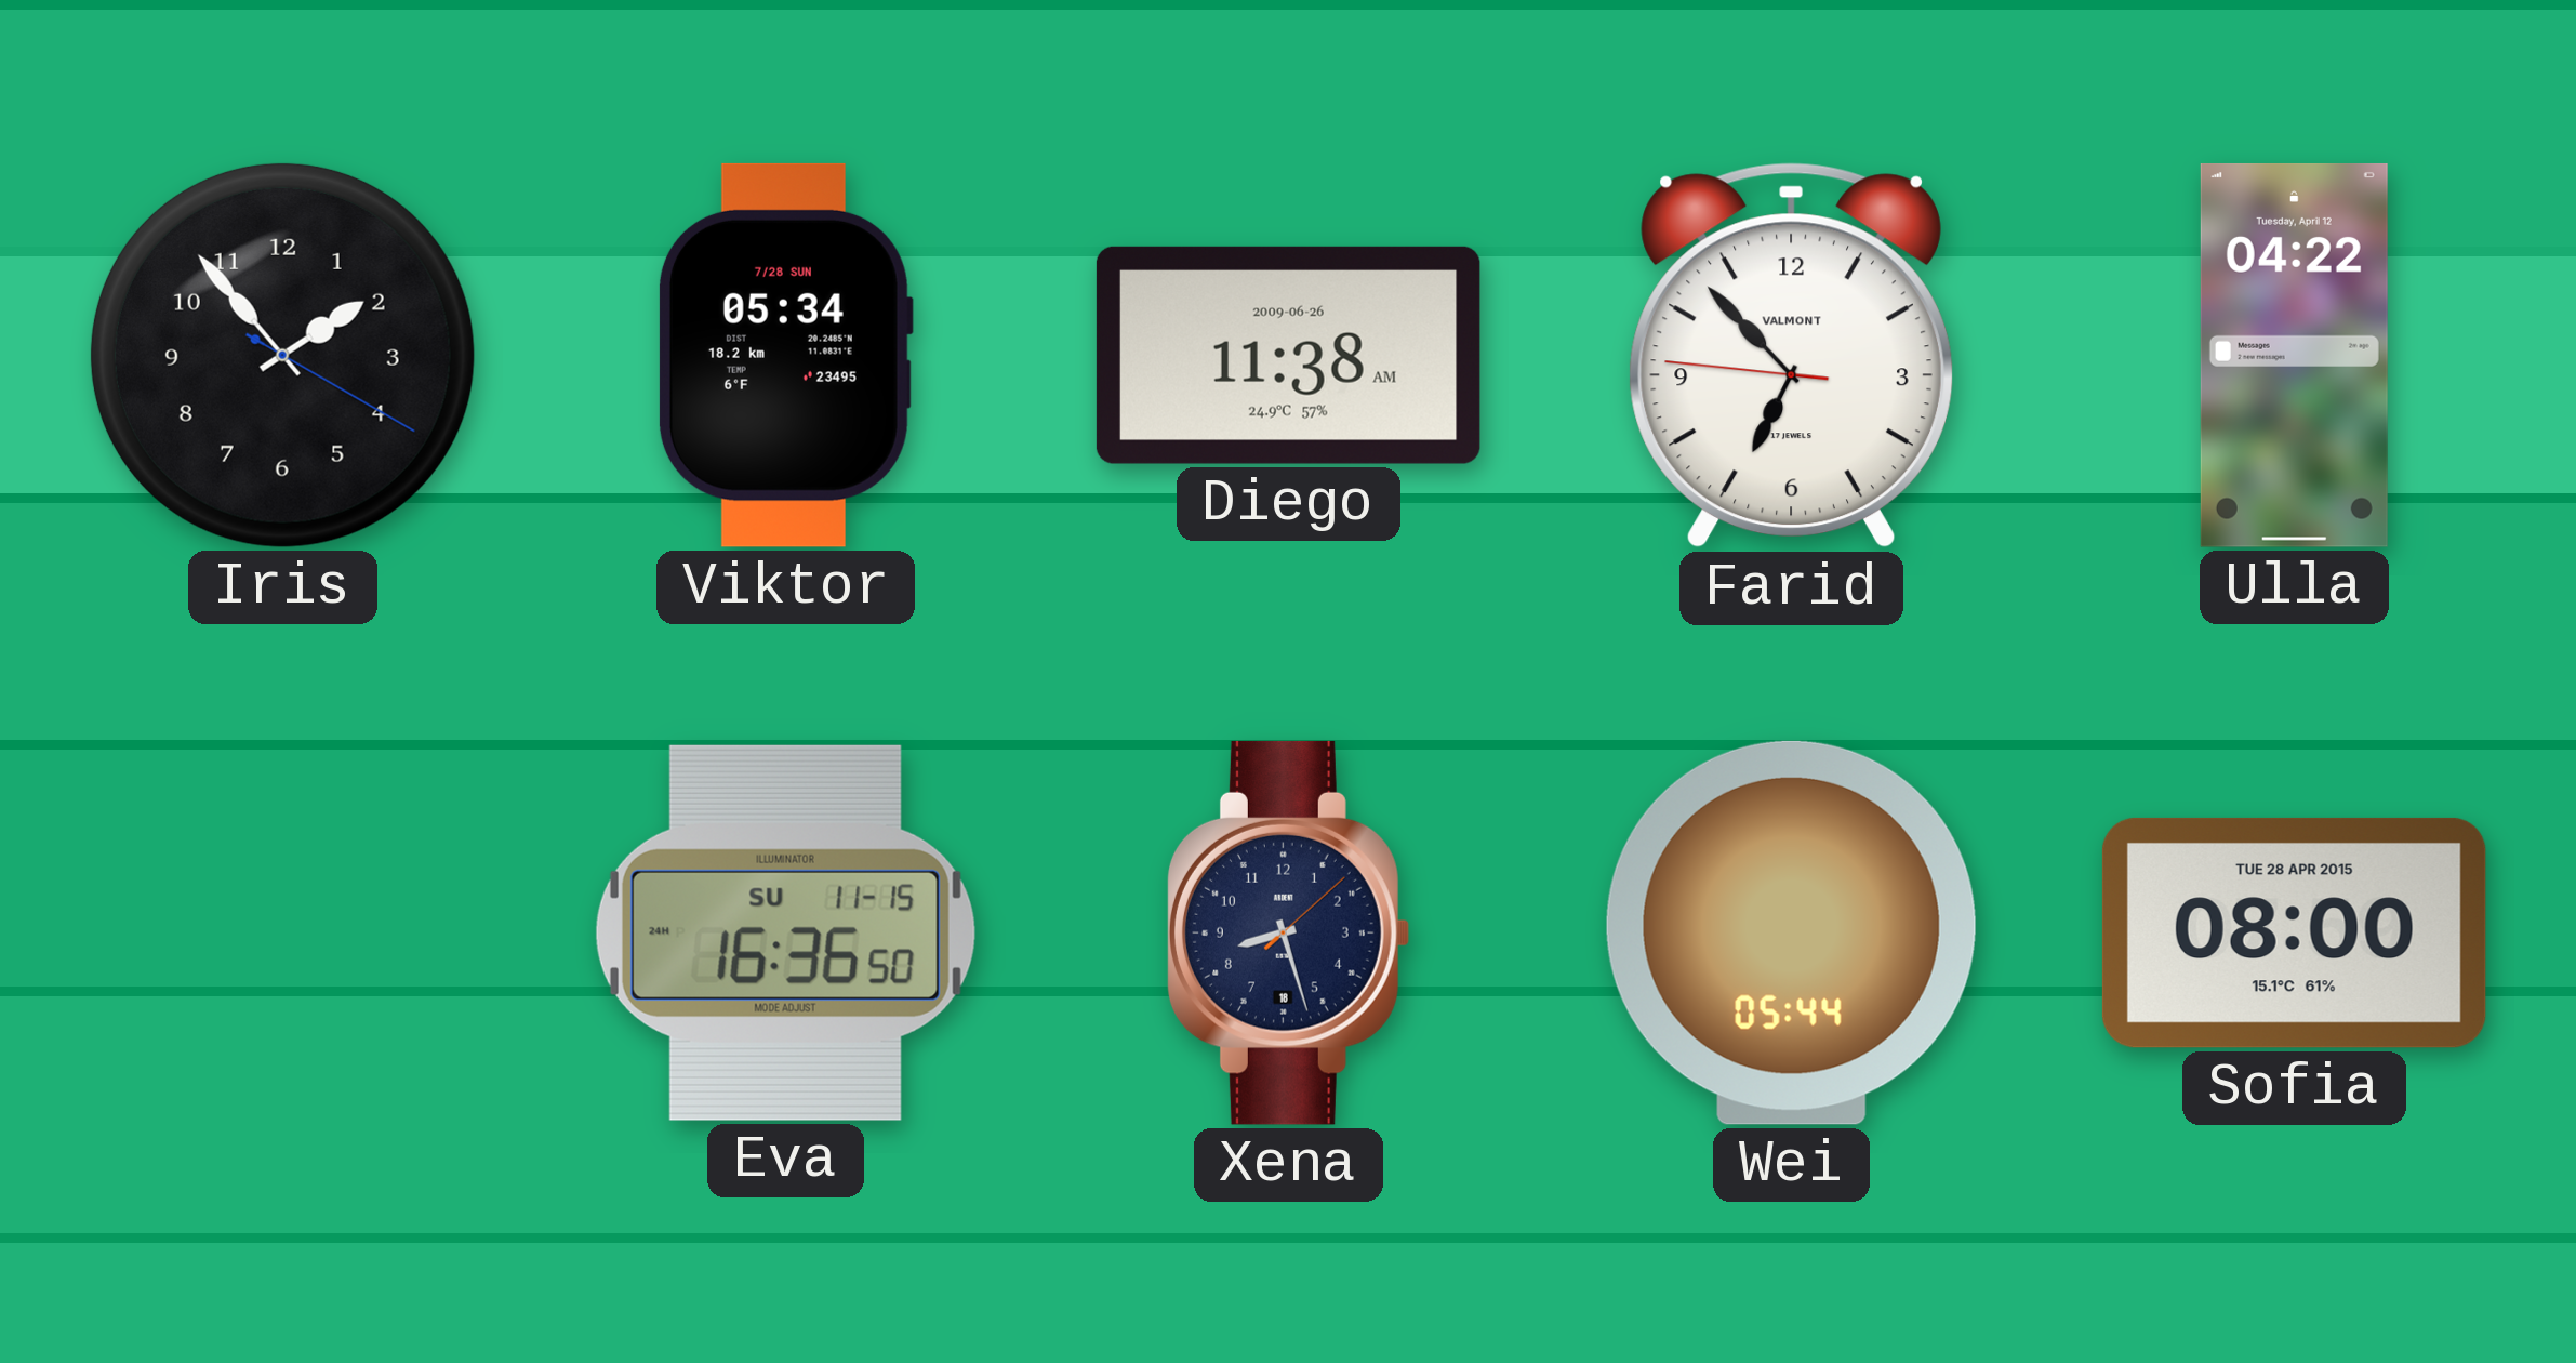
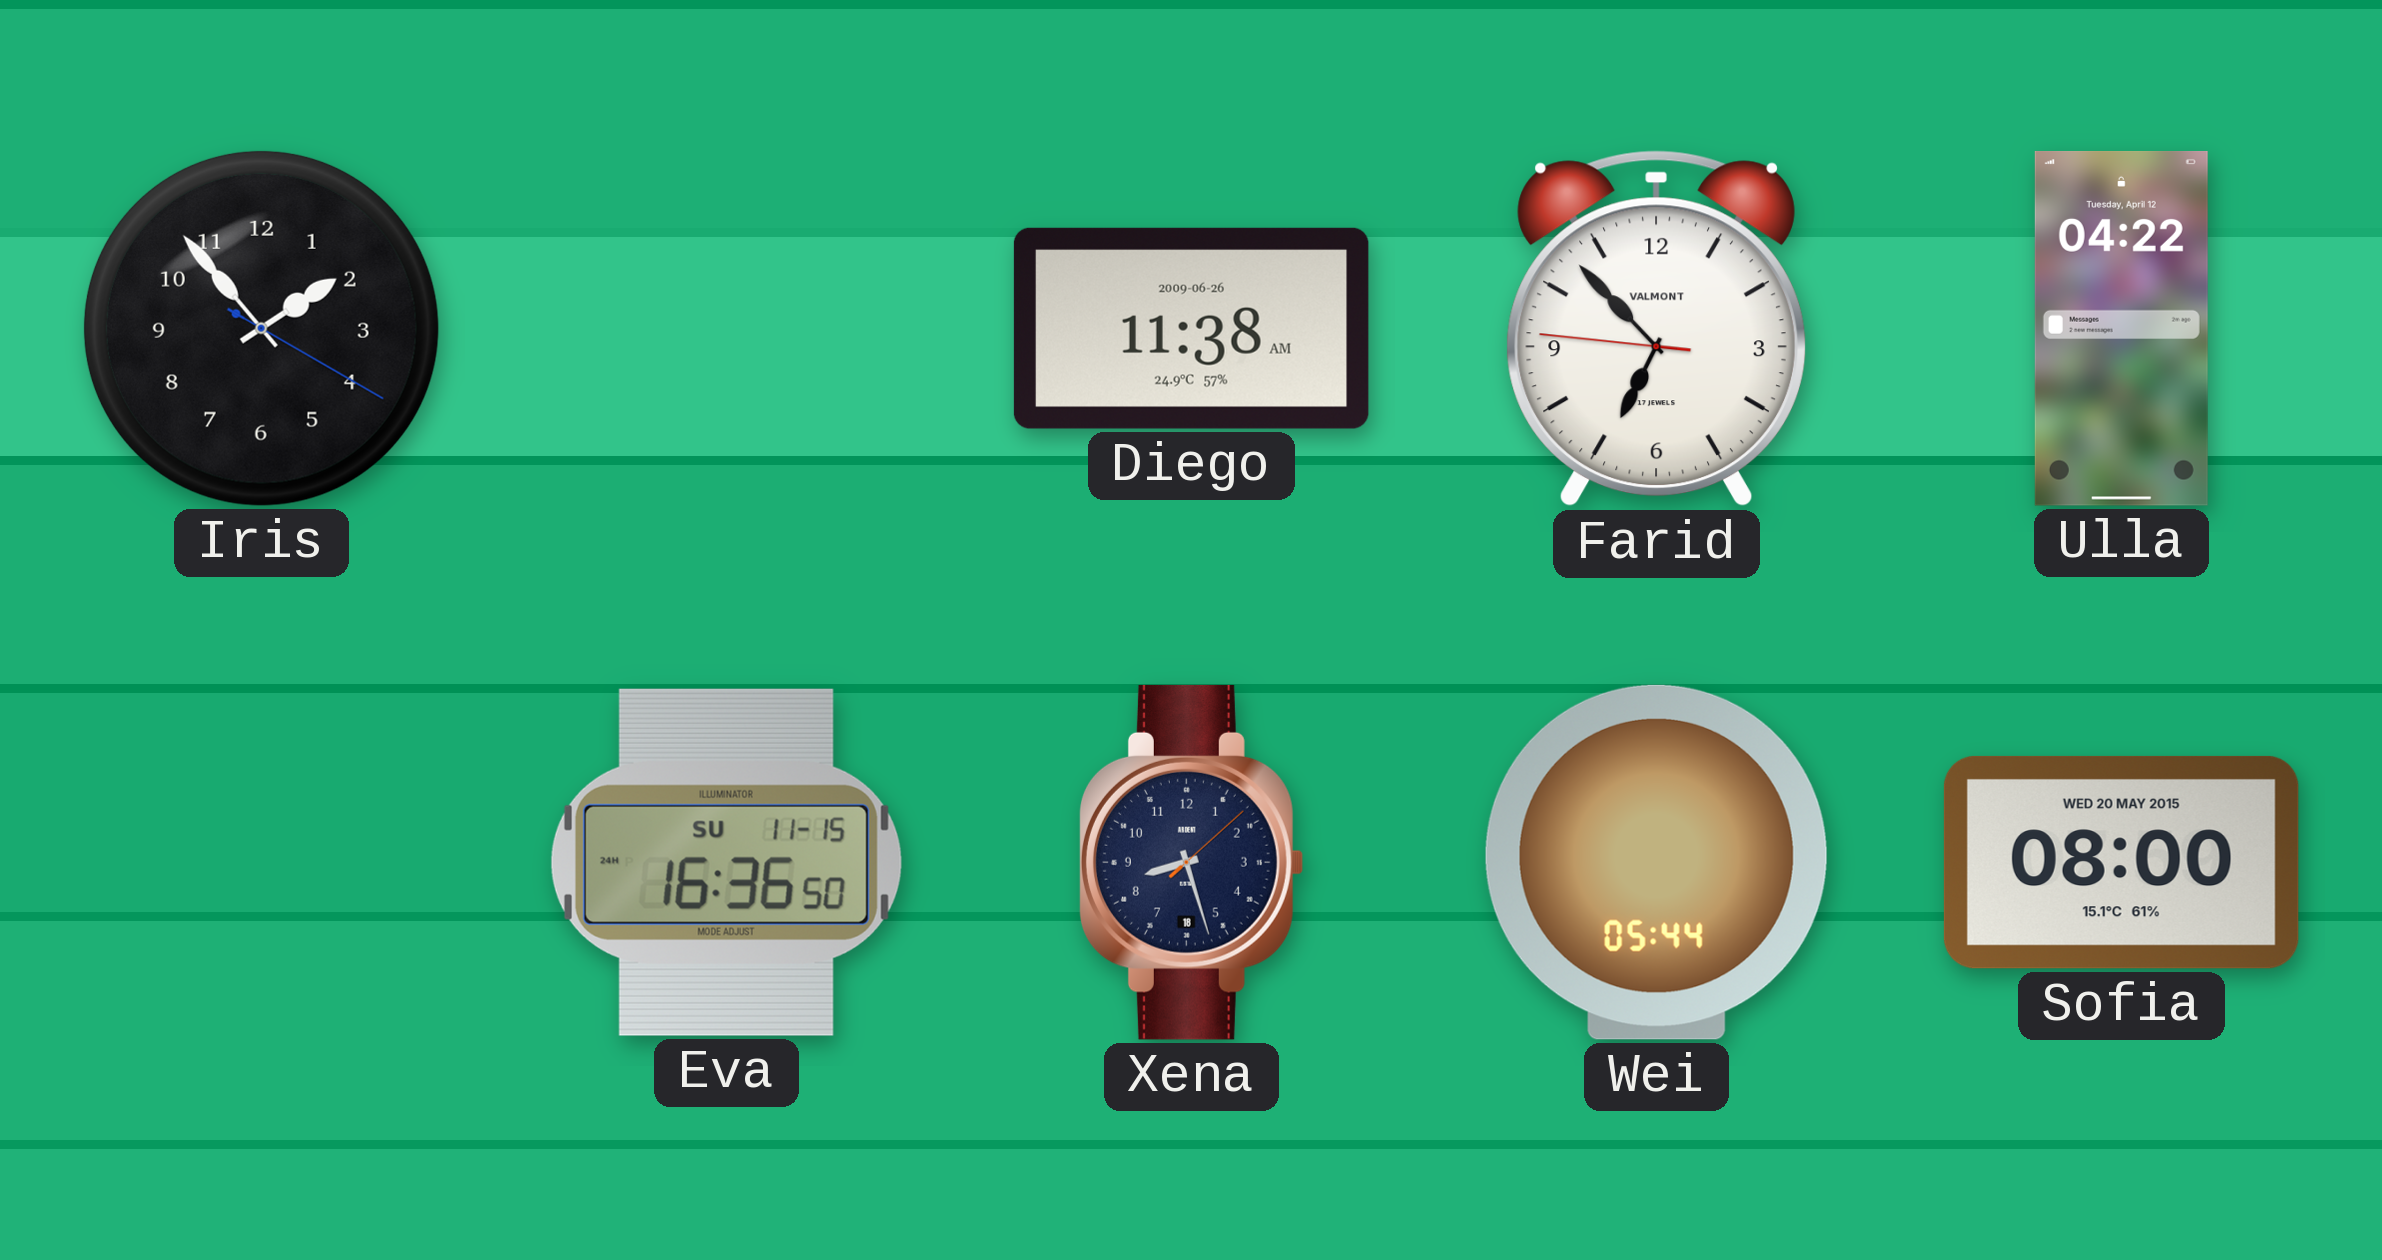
Viktor: 05:34 -> none
Sofia date: TUE 28 APR 2015 -> WED 20 MAY 2015
